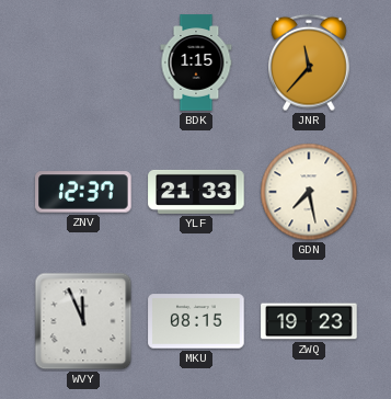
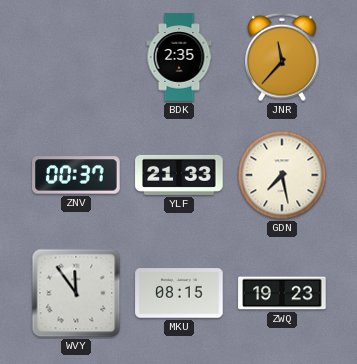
BDK: 1:15 -> 2:35
ZNV: 12:37 -> 00:37
WVY: 11:56 -> 11:54
